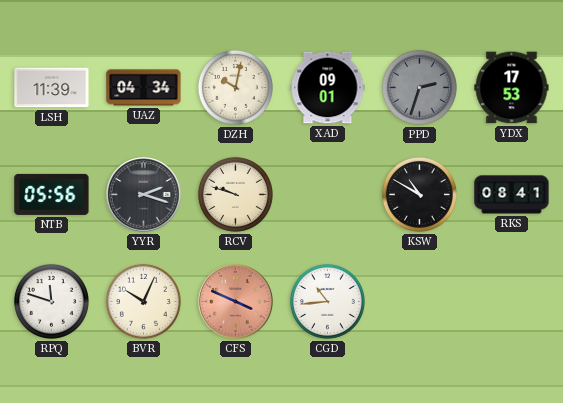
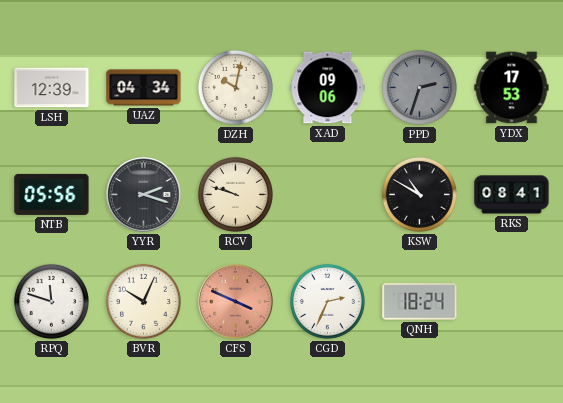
LSH: 11:39 -> 12:39
XAD: 09:01 -> 09:06
CGD: 10:44 -> 2:34
QNH: none -> 18:24
